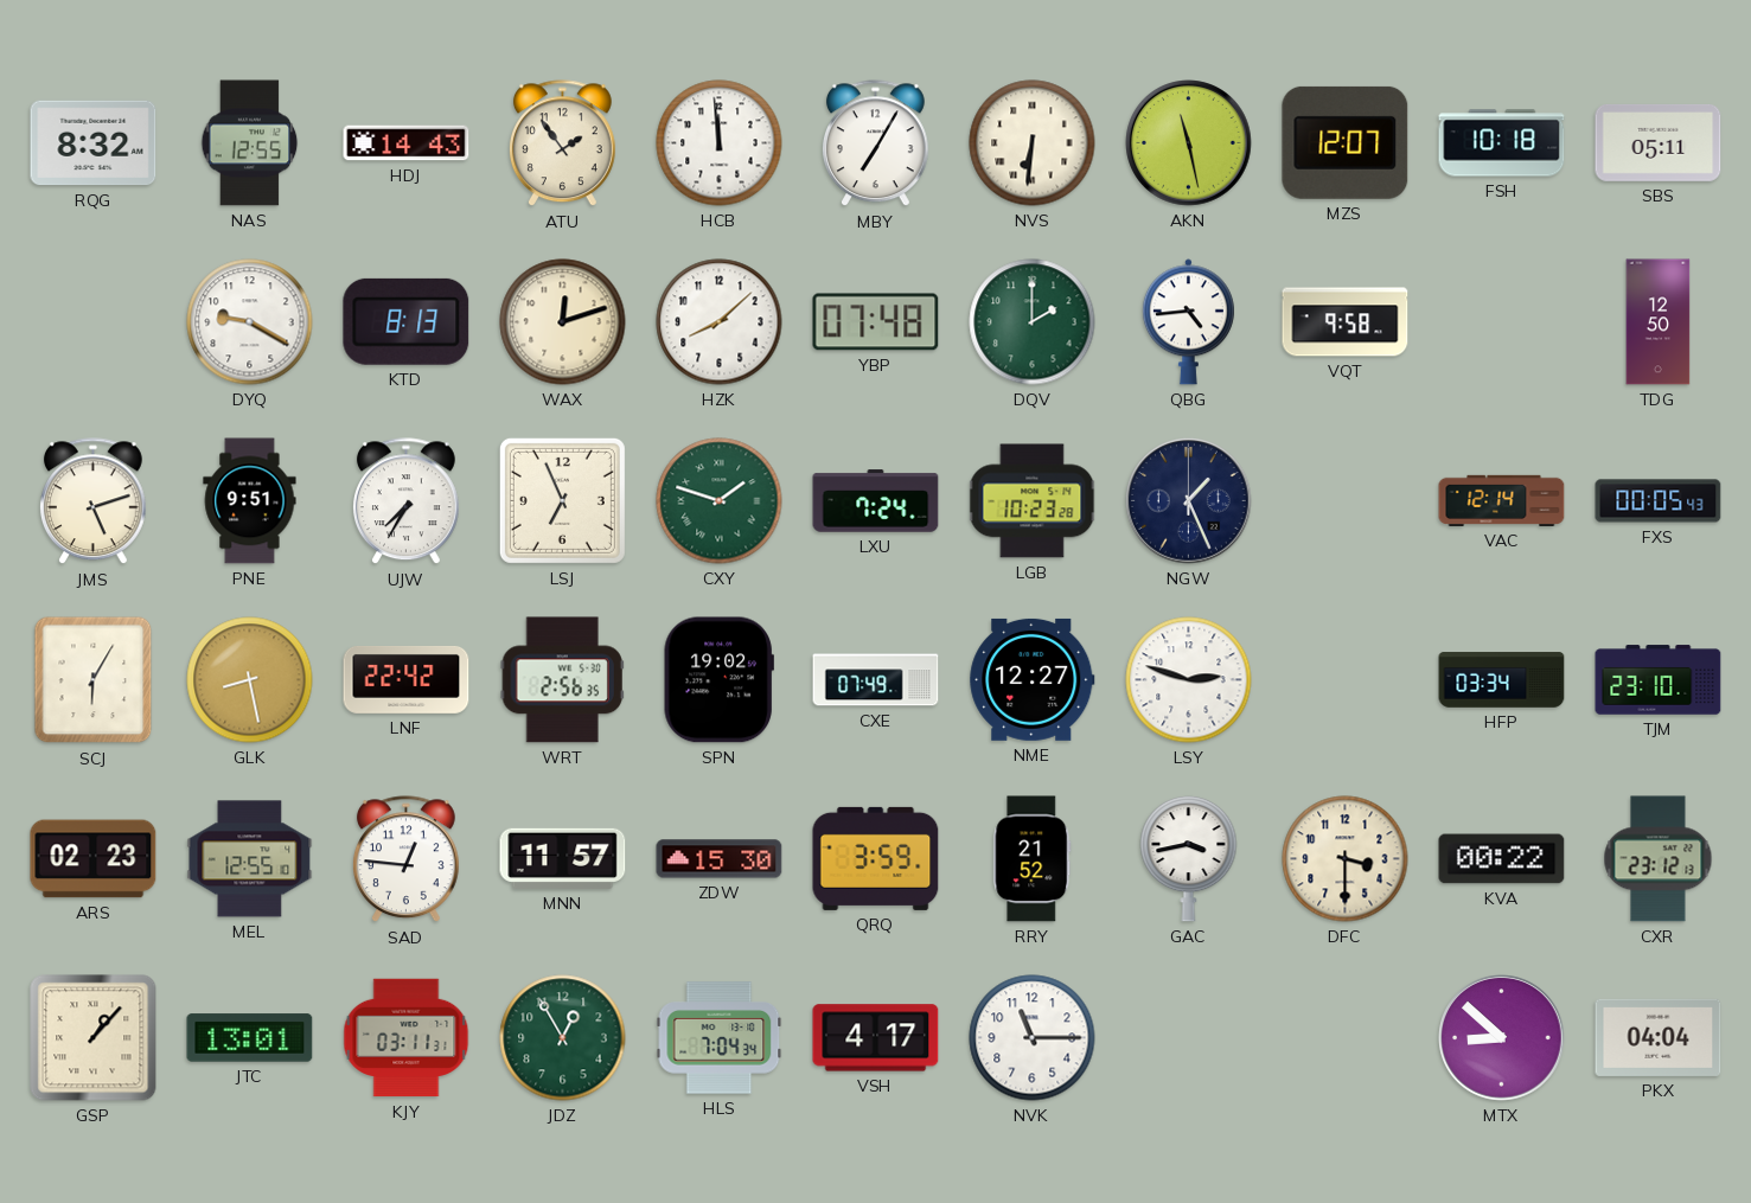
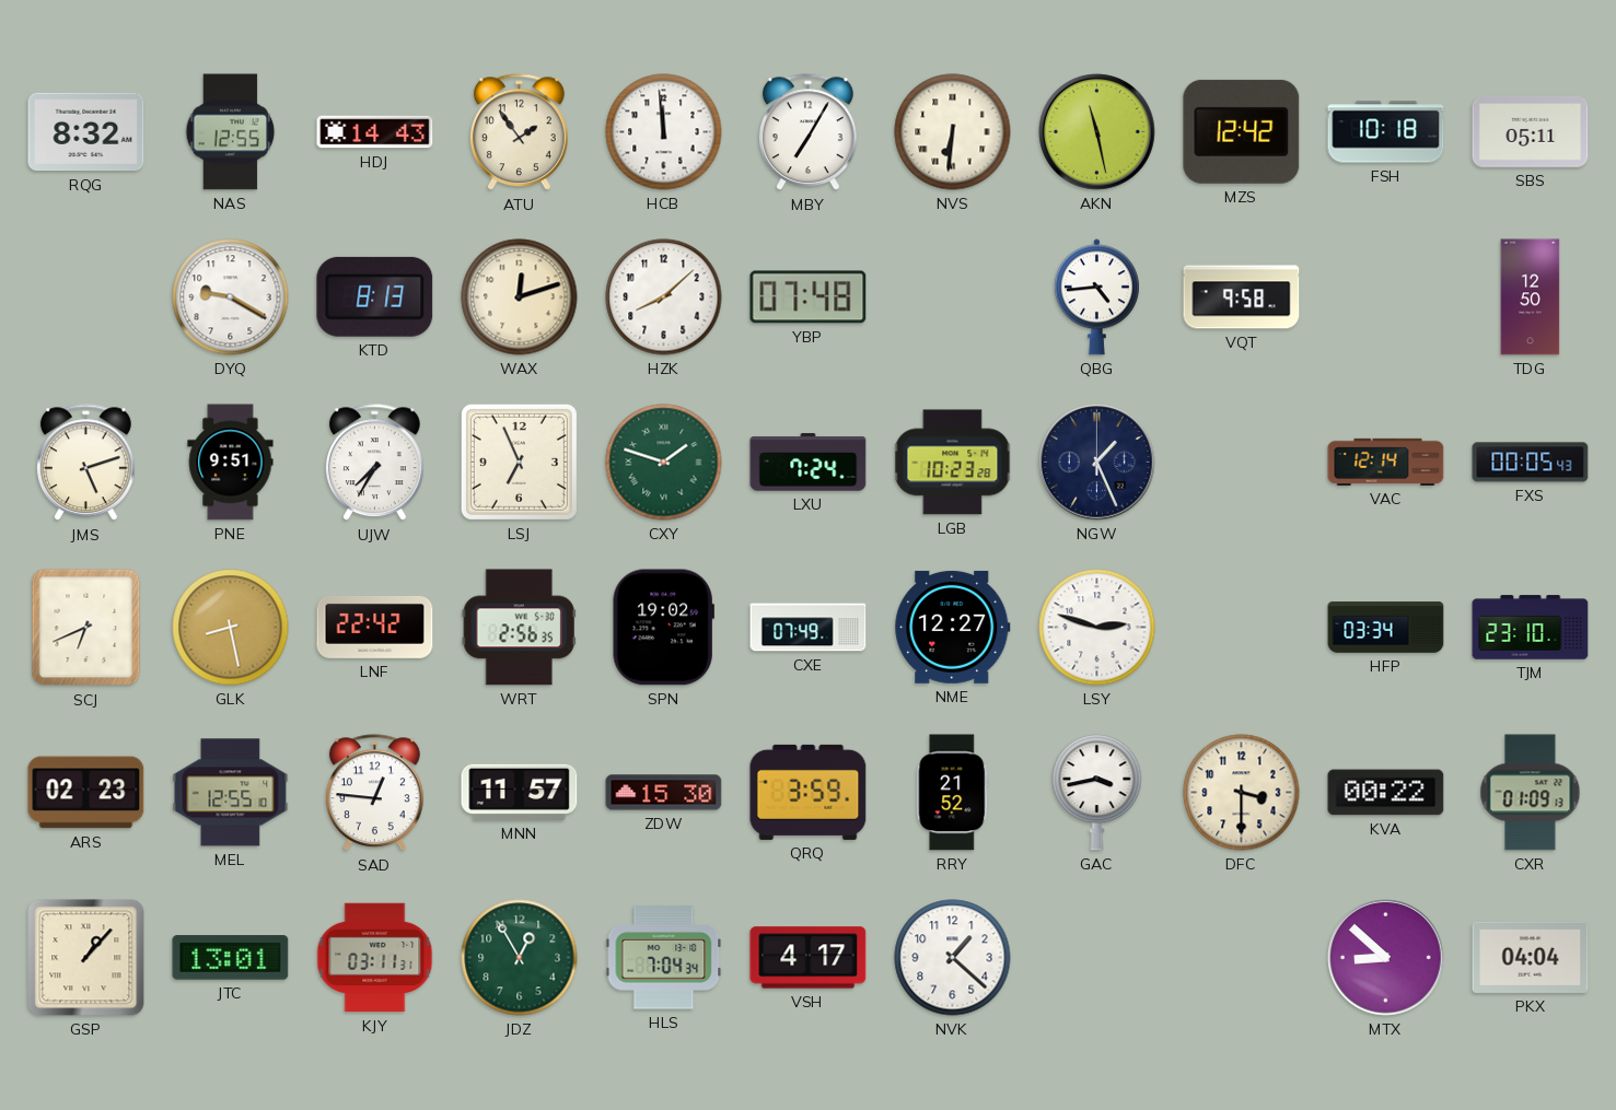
MZS: 12:07 -> 12:42
DQV: 2:00 -> none
SCJ: 6:05 -> 6:41
CXR: 23:12 -> 01:09
NVK: 11:15 -> 1:22
